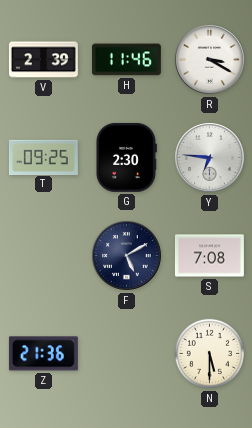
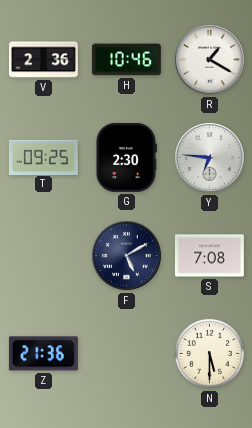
V: 2:39 -> 2:36
H: 11:46 -> 10:46
R: 3:20 -> 1:20
